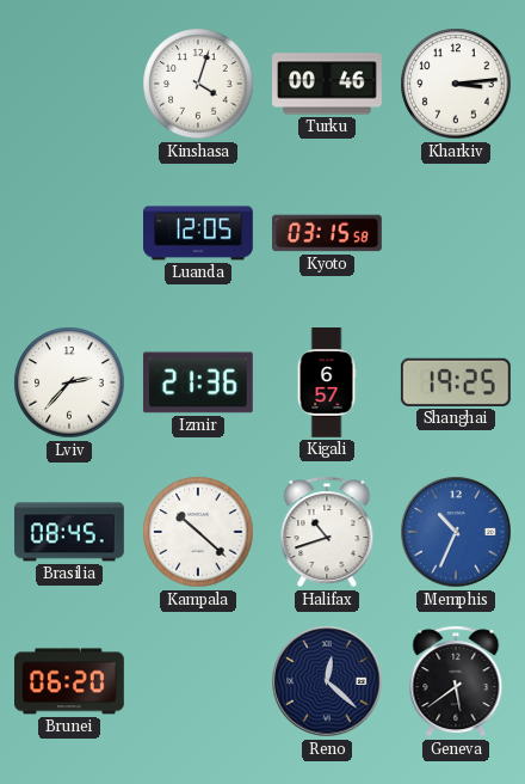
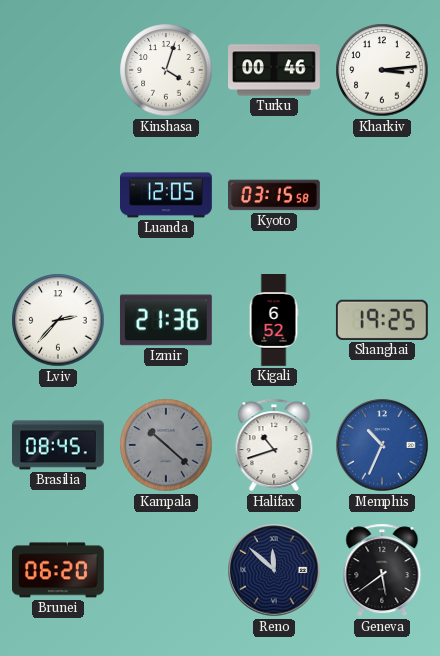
Kigali: 6:57 -> 6:52
Kampala dial: white -> grey
Reno: 12:22 -> 11:52
